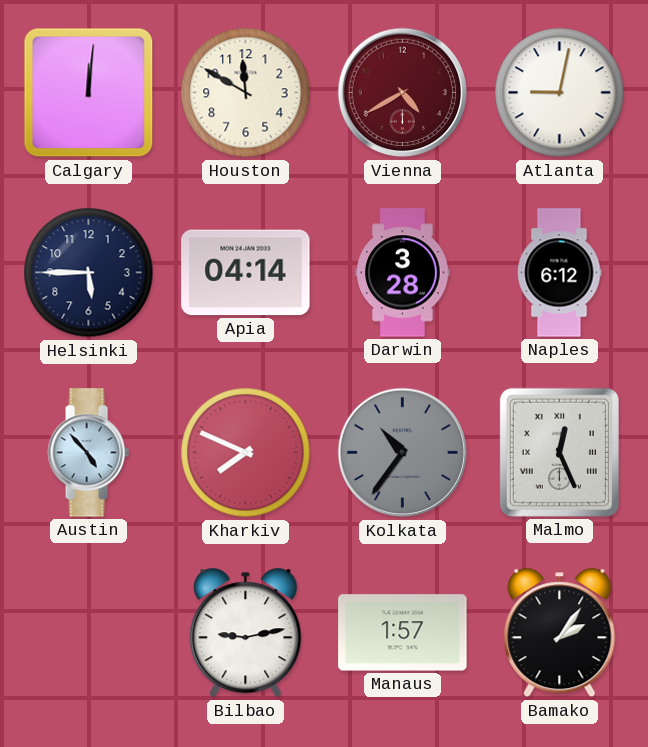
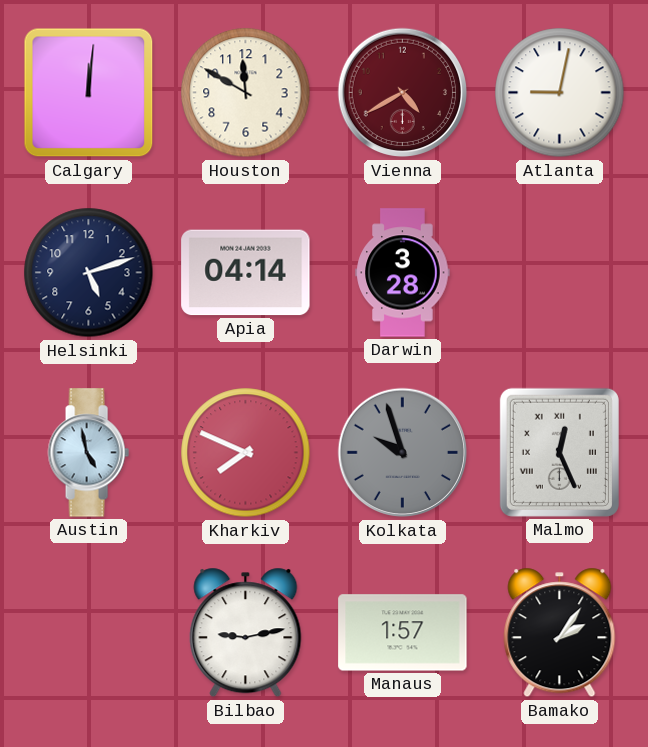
Helsinki: 5:45 -> 5:12
Naples: 6:12 -> none
Austin: 4:53 -> 4:58
Kolkata: 10:36 -> 9:57
